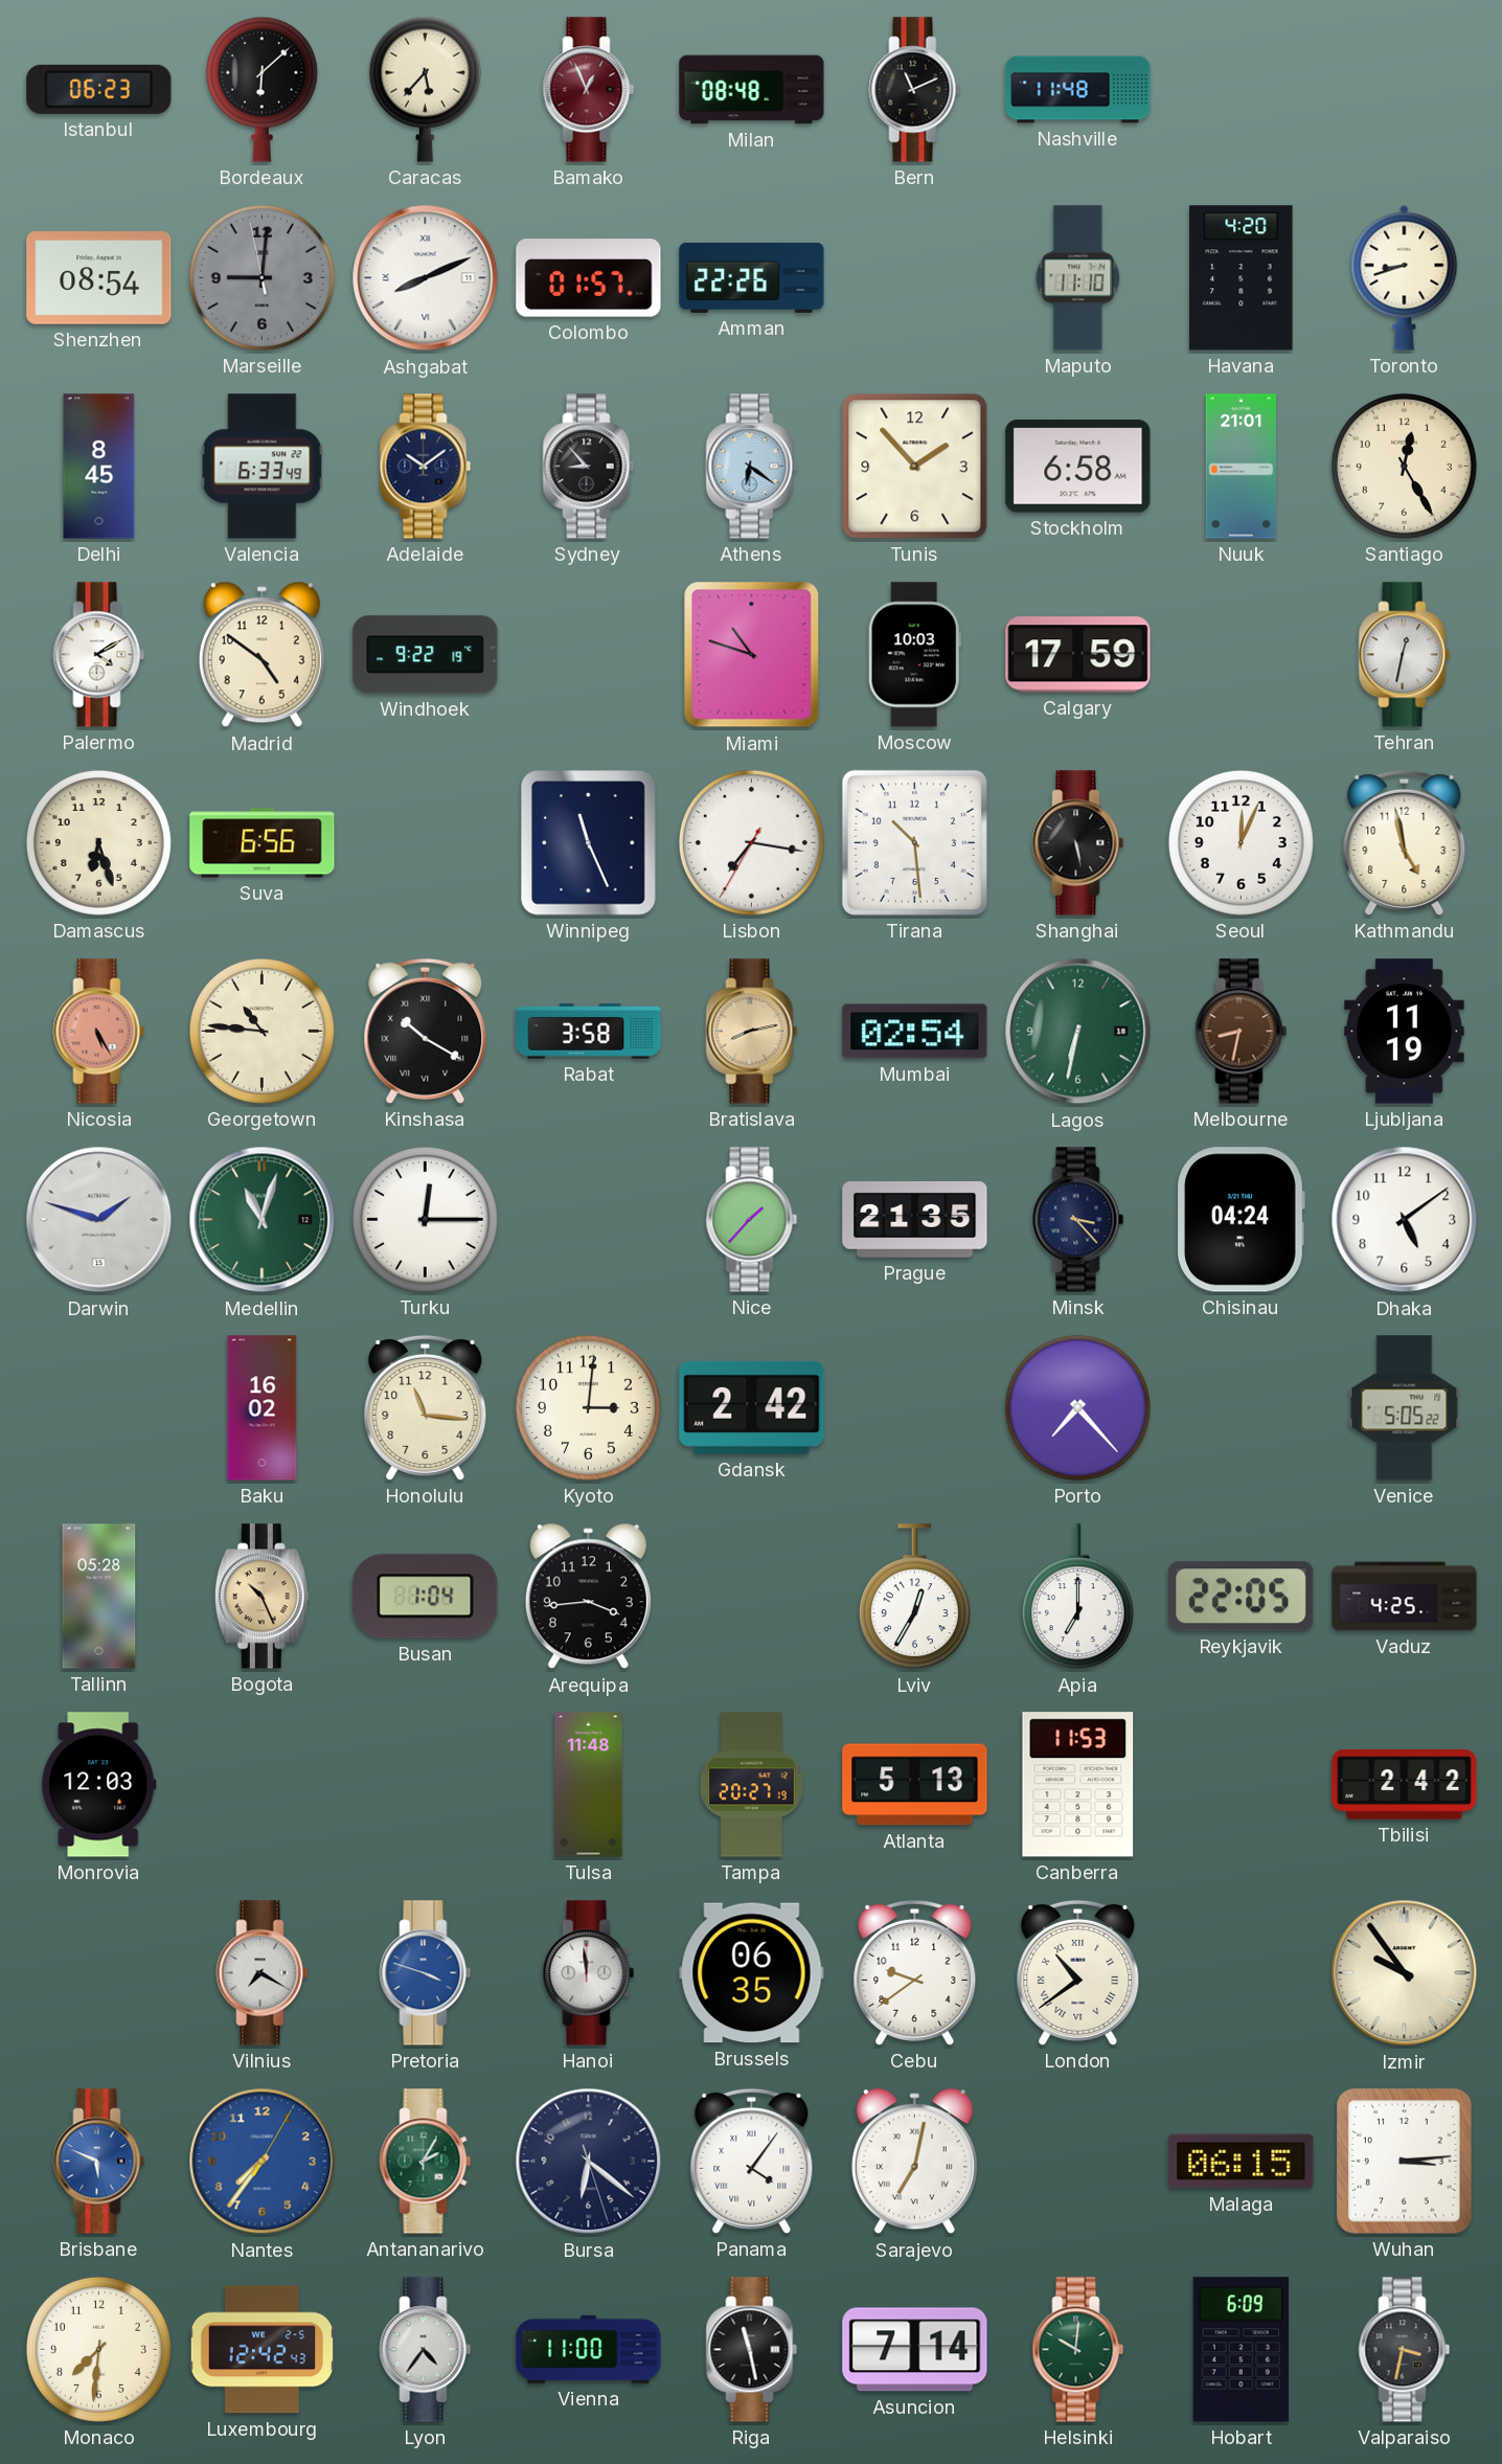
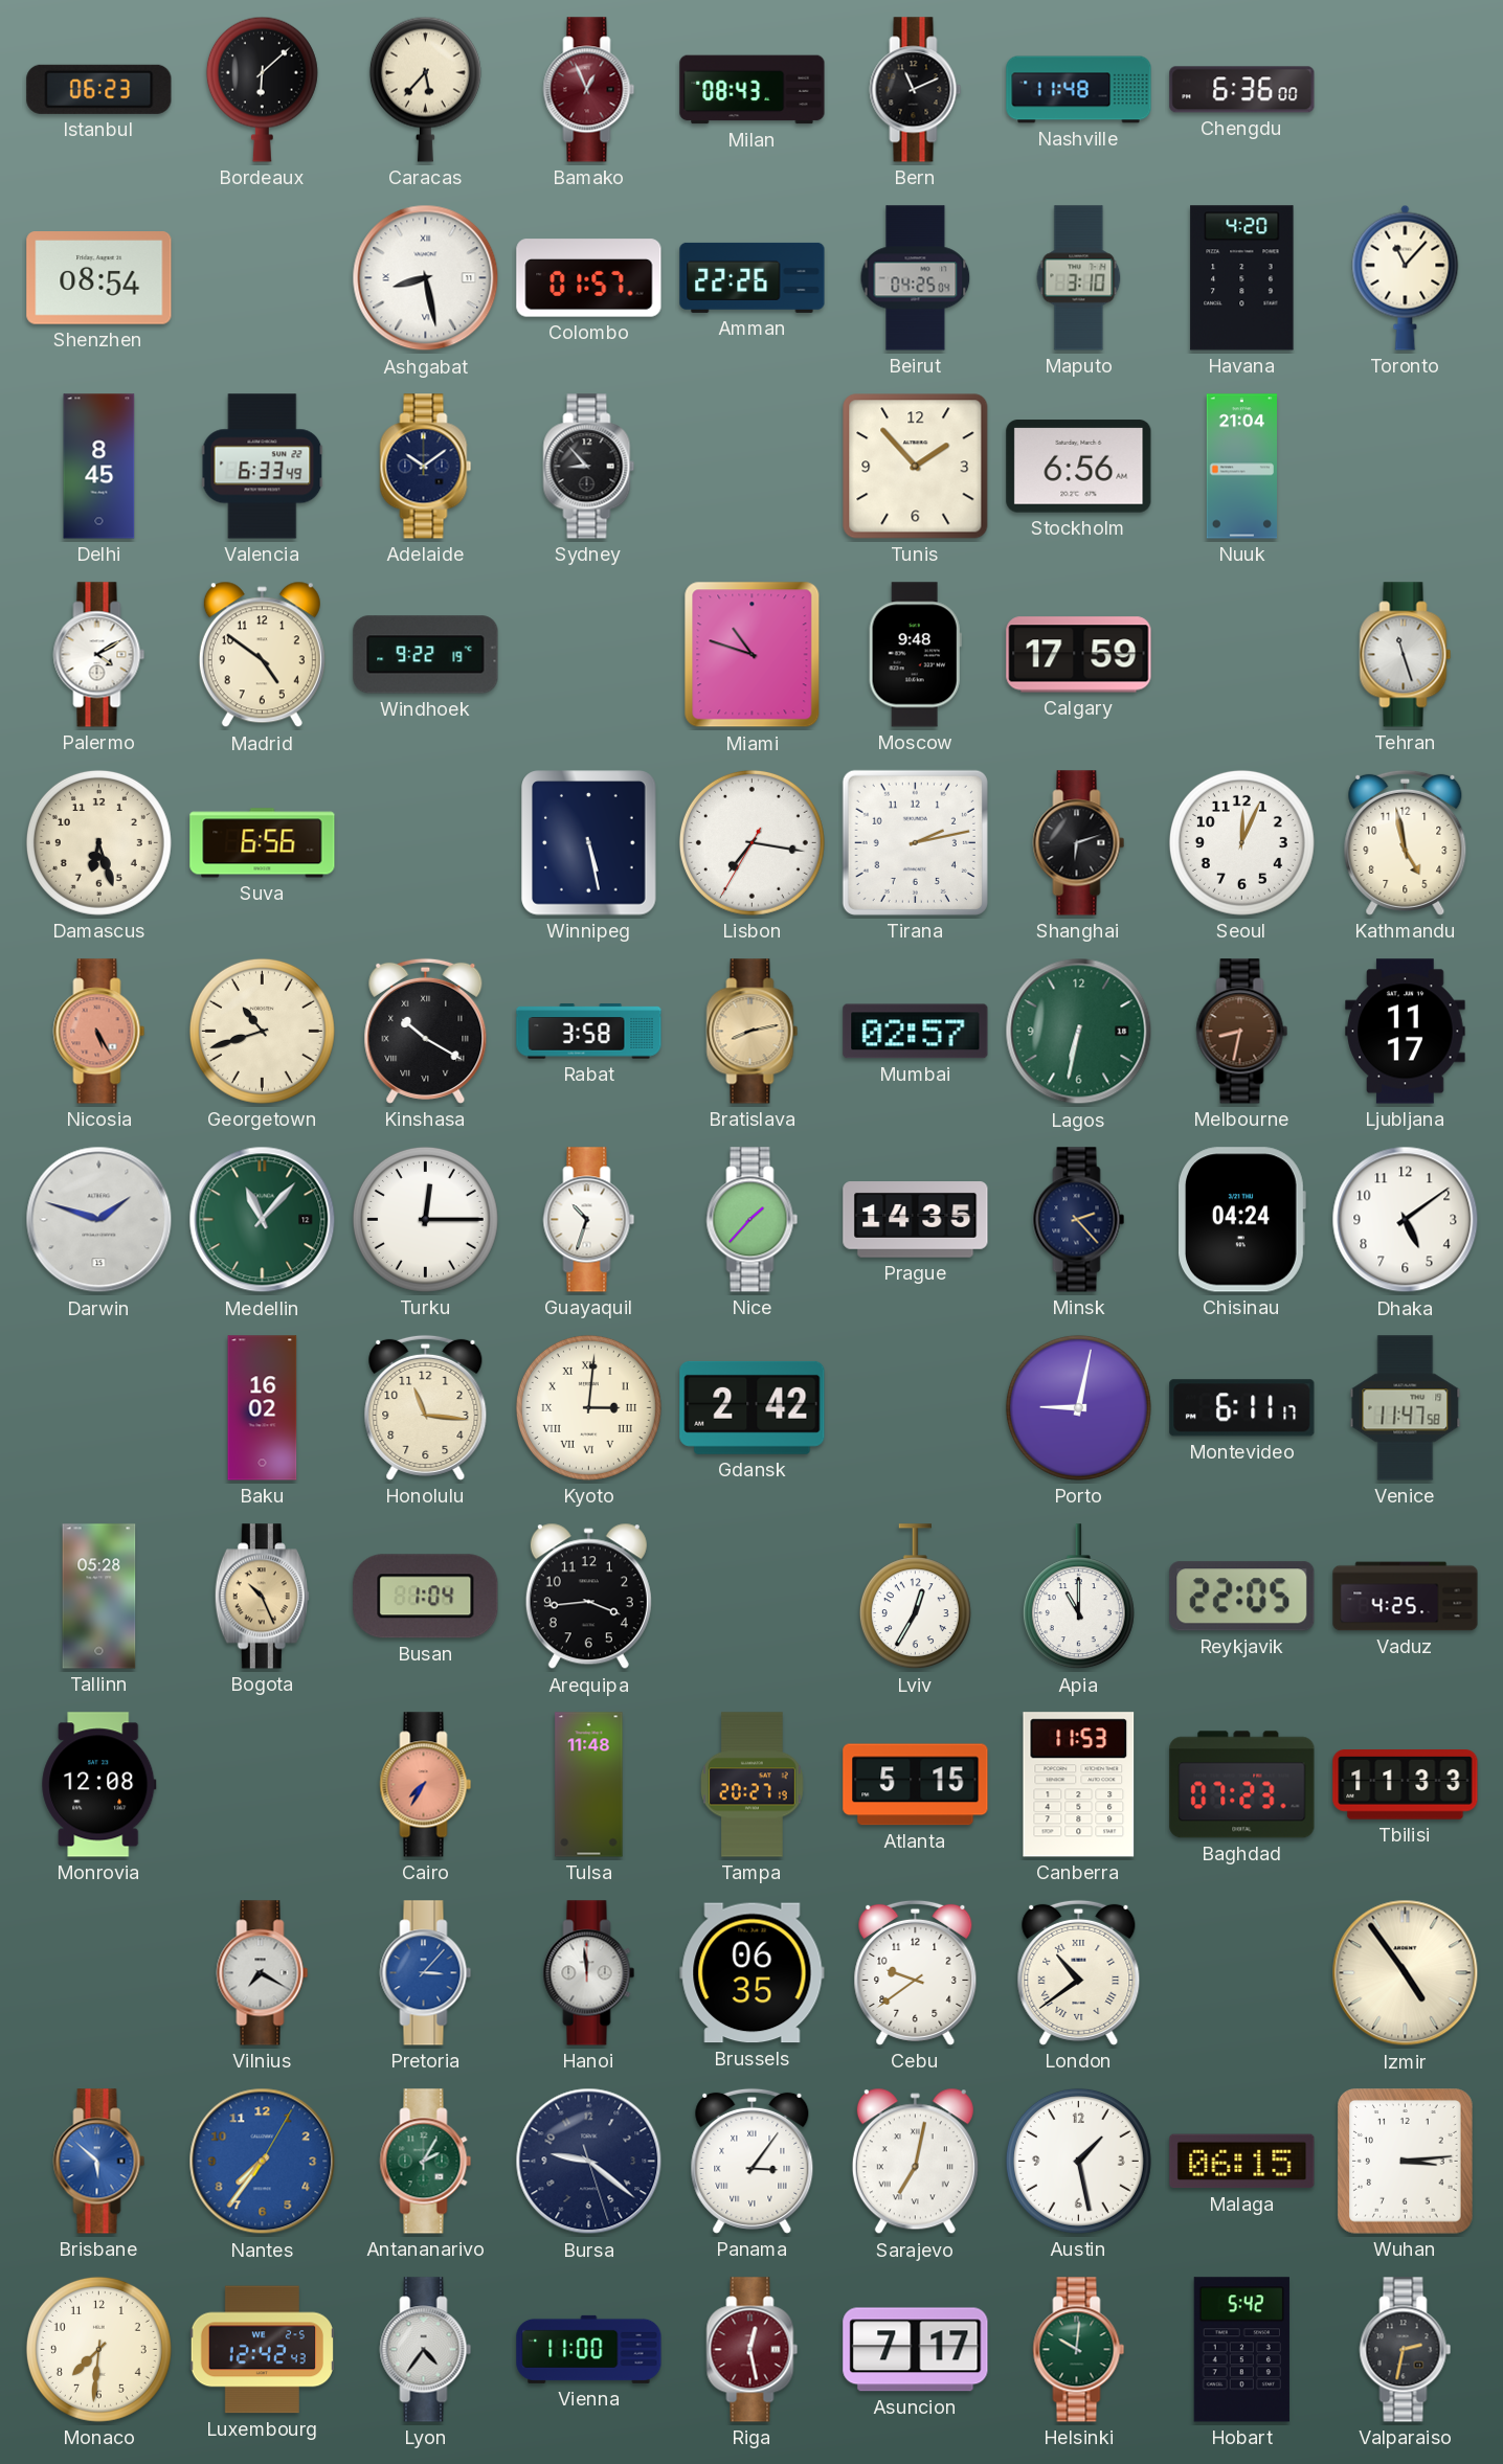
Milan: 08:48 -> 08:43
Chengdu: none -> 6:36
Marseille: 9:00 -> none
Ashgabat: 8:11 -> 8:28
Beirut: none -> 04:25
Maputo: 11:10 -> 3:10
Toronto: 8:42 -> 11:07
Athens: 6:21 -> none
Stockholm: 6:58 -> 6:56
Nuuk: 21:01 -> 21:04
Santiago: 12:25 -> none
Moscow: 10:03 -> 9:48
Tehran: 12:32 -> 11:27
Winnipeg: 11:26 -> 5:28
Tirana: 10:29 -> 2:13
Shanghai: 5:28 -> 6:12
Georgetown: 10:46 -> 10:42
Mumbai: 02:54 -> 02:57
Ljubljana: 11:19 -> 11:17
Medellin: 11:03 -> 11:07
Guayaquil: none -> 10:33
Prague: 21:35 -> 14:35
Minsk: 3:23 -> 2:23
Kyoto numerals: Arabic -> Roman
Porto: 7:23 -> 9:02
Montevideo: none -> 6:11
Venice: 5:05 -> 11:47
Apia: 7:00 -> 11:00
Monrovia: 12:03 -> 12:08
Cairo: none -> 7:35
Atlanta: 5:13 -> 5:15
Baghdad: none -> 07:23
Tbilisi: 2:42 -> 11:33
Pretoria: 3:48 -> 3:07
Izmir: 9:54 -> 4:54
Brisbane: 5:49 -> 5:52
Bursa: 6:21 -> 9:21
Panama: 4:06 -> 3:06
Austin: none -> 1:28
Riga: 11:28 -> 12:28
Riga dial: black -> burgundy
Asuncion: 7:14 -> 7:17
Hobart: 6:09 -> 5:42
Valparaiso: 3:32 -> 2:32
